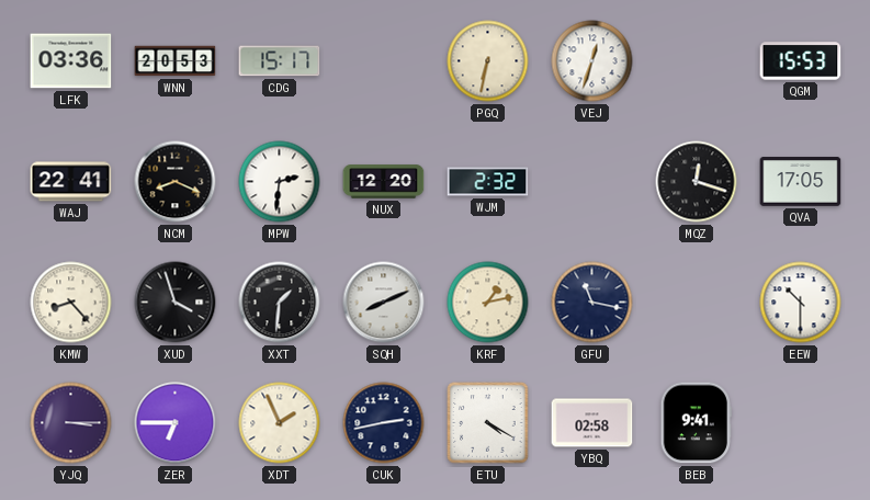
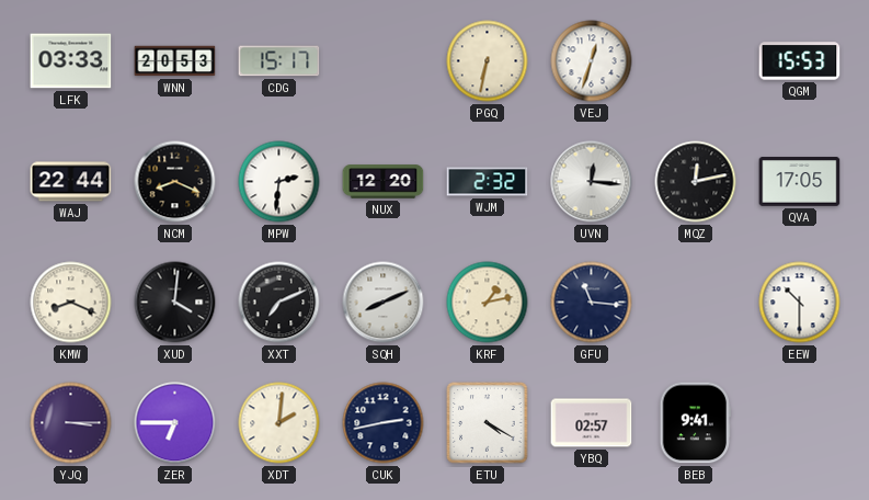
LFK: 03:36 -> 03:33
WAJ: 22:41 -> 22:44
UVN: none -> 12:16
MQZ: 12:18 -> 12:13
KMW: 8:23 -> 8:19
XUD: 3:57 -> 4:01
XXT: 1:31 -> 7:11
GFU: 11:17 -> 11:16
XDT: 1:56 -> 2:01
YBQ: 02:58 -> 02:57
